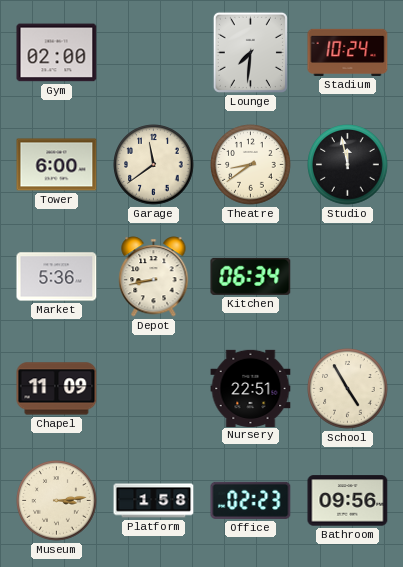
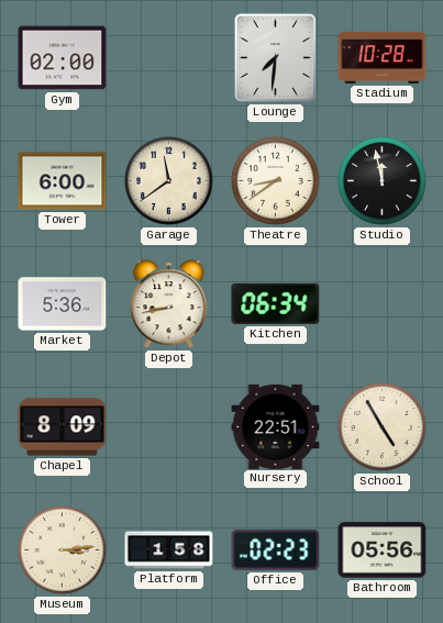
Stadium: 10:24 -> 10:28
Chapel: 11:09 -> 8:09
Bathroom: 09:56 -> 05:56
